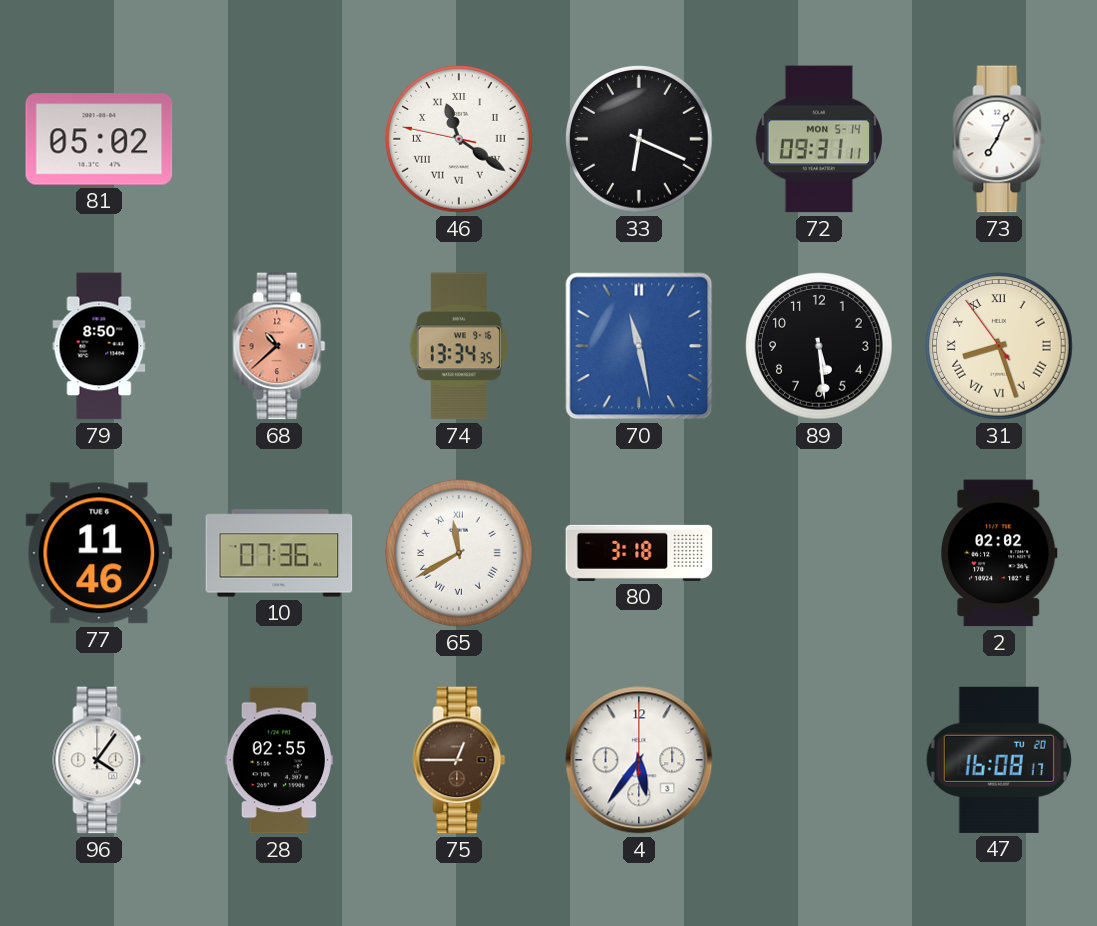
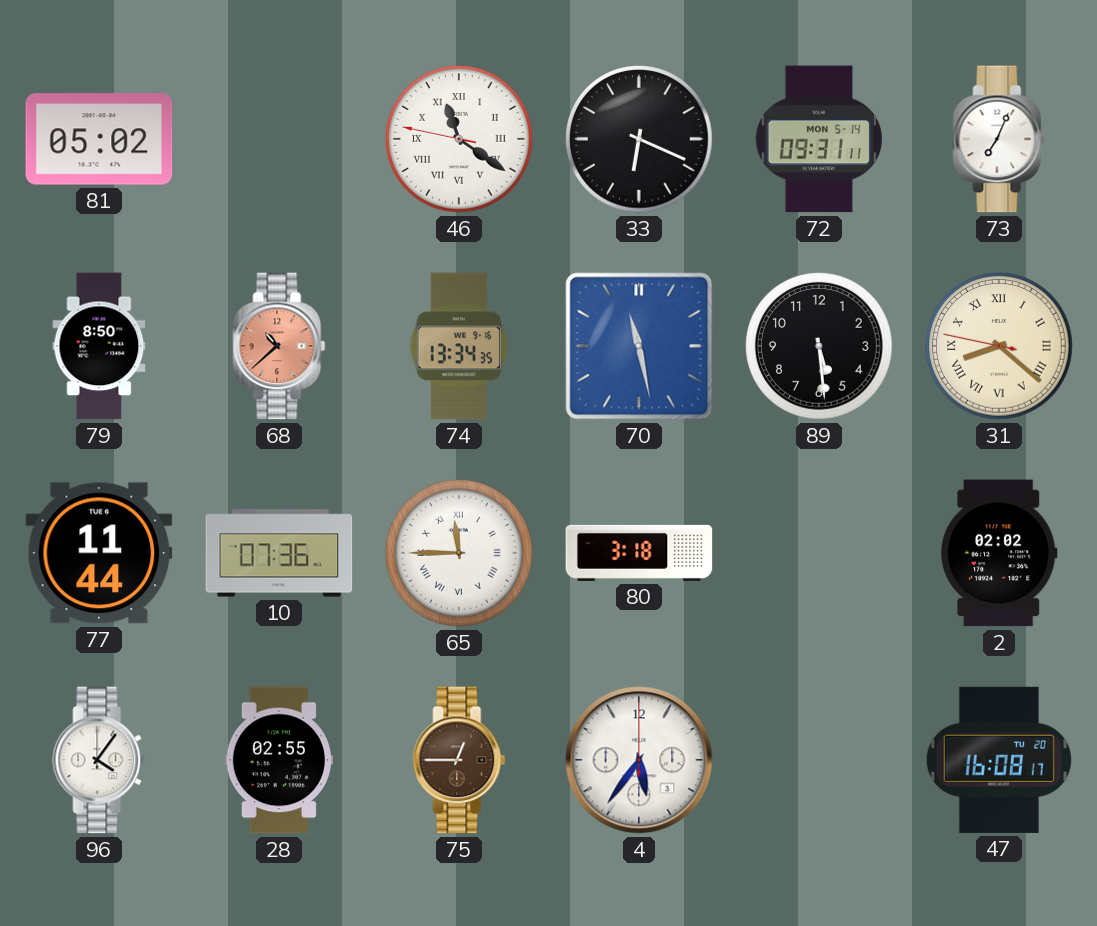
31: 8:26 -> 8:21
77: 11:46 -> 11:44
65: 11:40 -> 11:45
